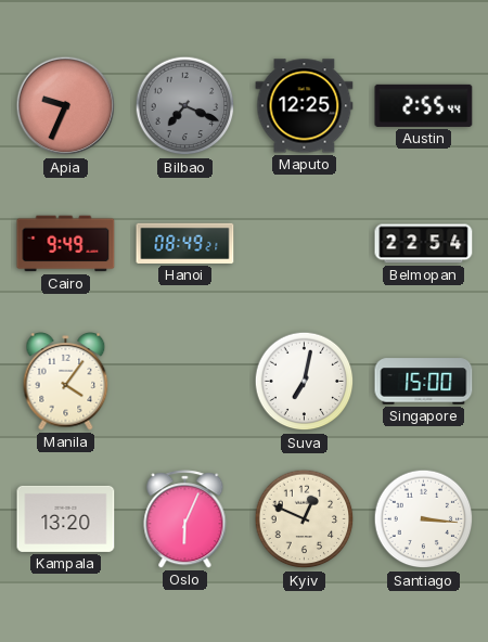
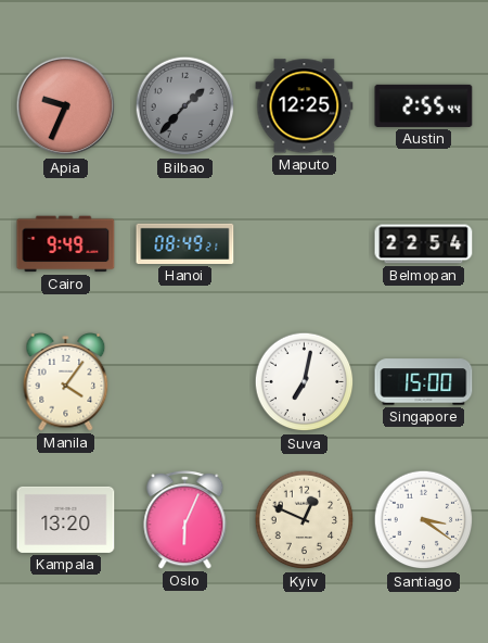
Bilbao: 7:19 -> 1:37
Santiago: 3:16 -> 3:21
